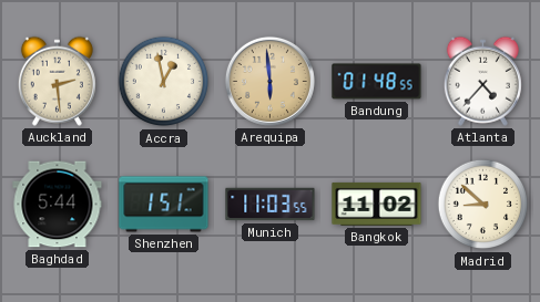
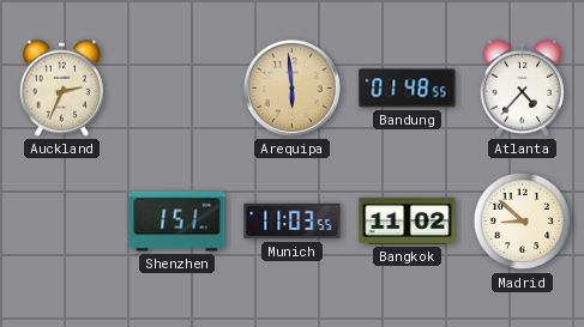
Auckland: 2:29 -> 2:34
Accra: 12:58 -> none
Baghdad: 5:44 -> none
